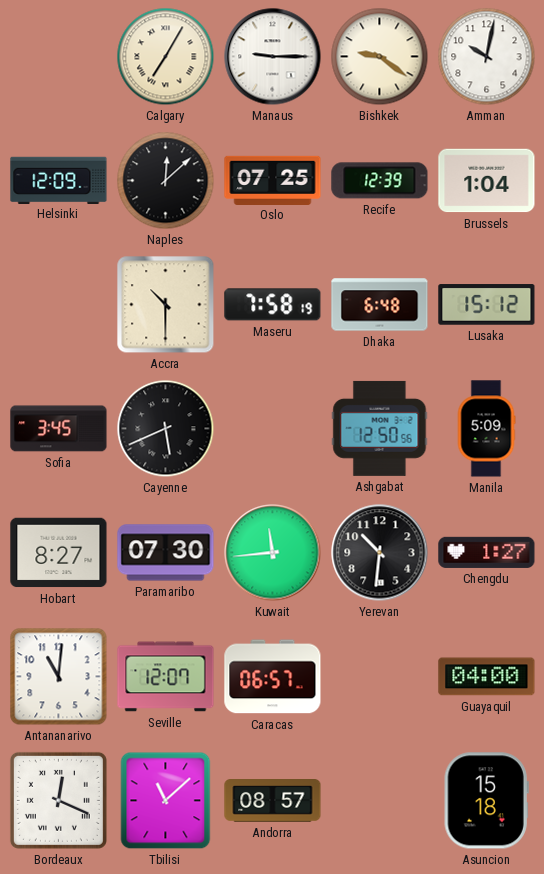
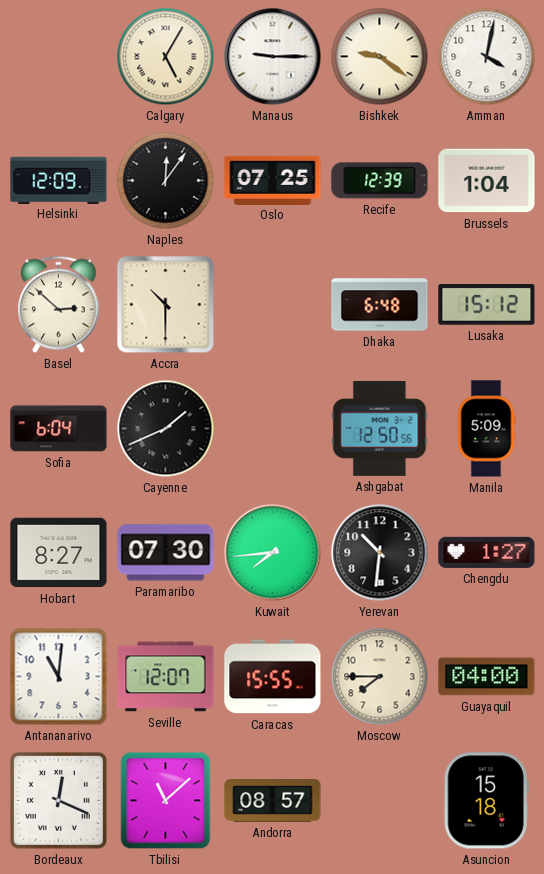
Calgary: 7:05 -> 5:05
Amman: 10:02 -> 4:02
Naples: 12:08 -> 12:06
Basel: none -> 2:52
Maseru: 7:58 -> none
Sofia: 3:45 -> 6:04
Cayenne: 5:41 -> 1:41
Kuwait: 11:44 -> 7:44
Caracas: 06:57 -> 15:55
Moscow: none -> 7:45
